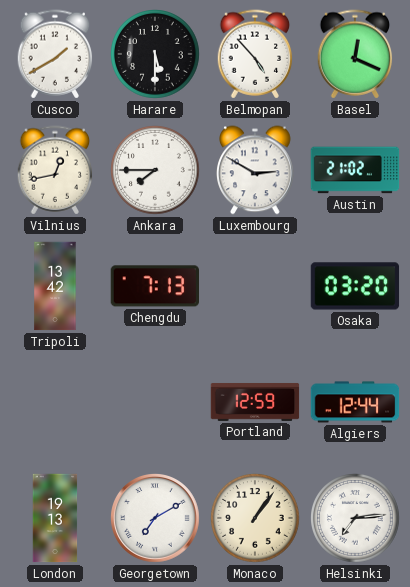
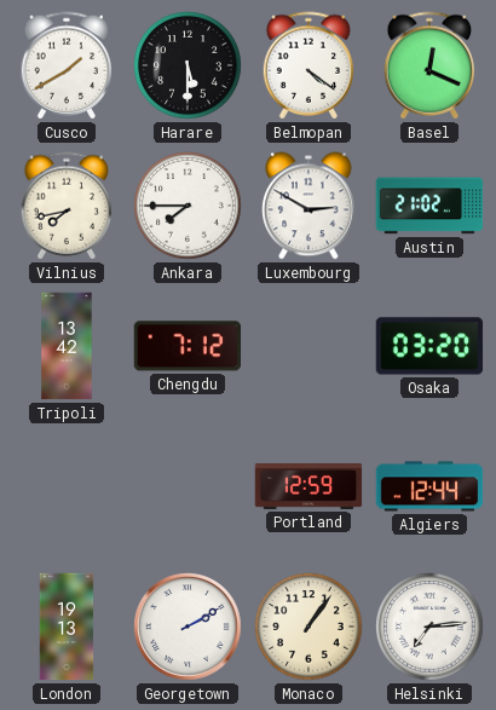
Belmopan: 4:53 -> 4:21
Vilnius: 12:43 -> 7:43
Chengdu: 7:13 -> 7:12
Georgetown: 7:10 -> 2:10
